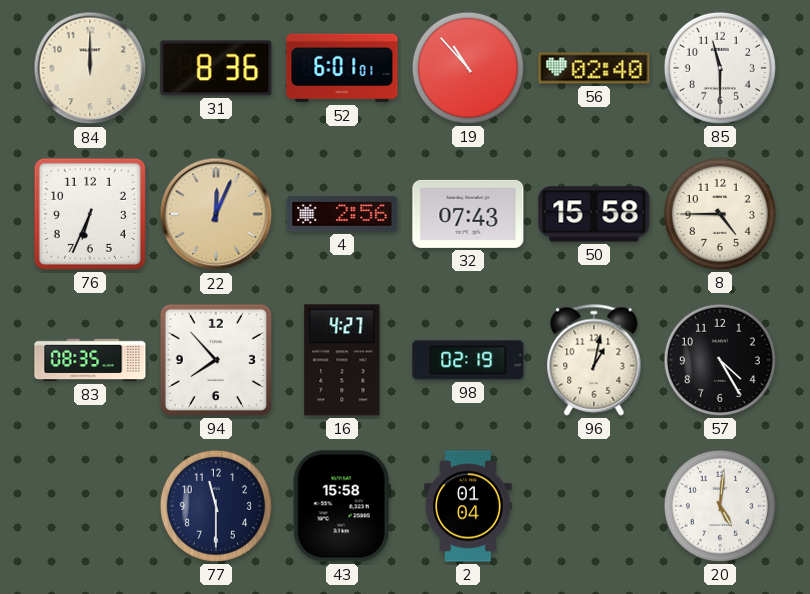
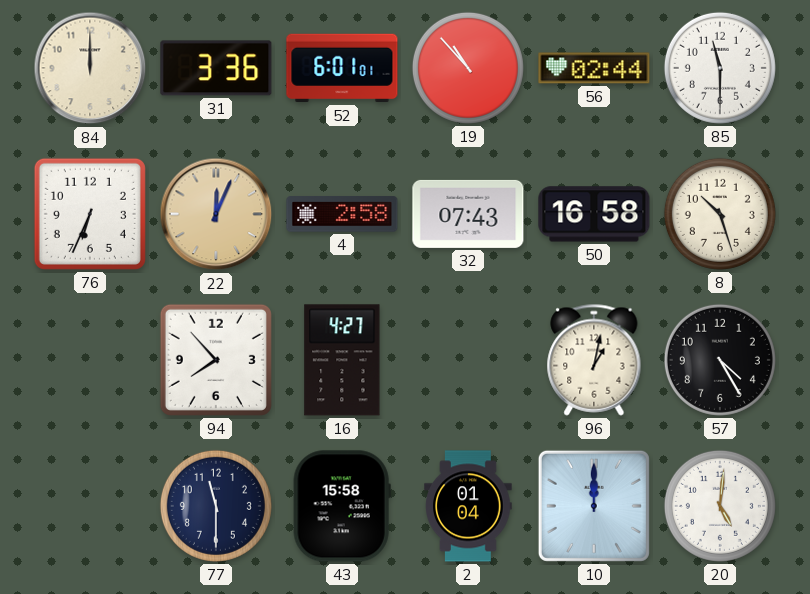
31: 8:36 -> 3:36
56: 02:40 -> 02:44
4: 2:56 -> 2:58
50: 15:58 -> 16:58
8: 4:45 -> 10:27
83: 08:35 -> none
98: 02:19 -> none
10: none -> 12:00
